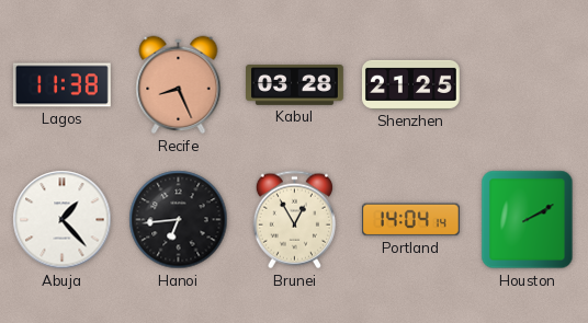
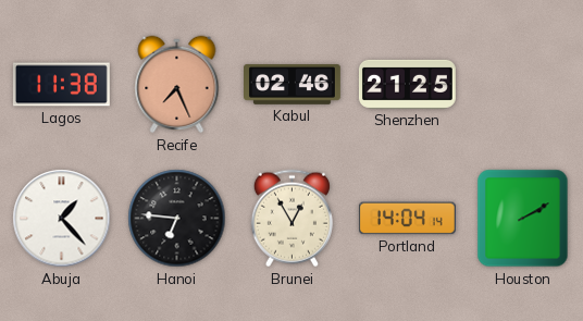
Recife: 8:26 -> 7:26
Kabul: 03:28 -> 02:46
Hanoi: 6:44 -> 6:46
